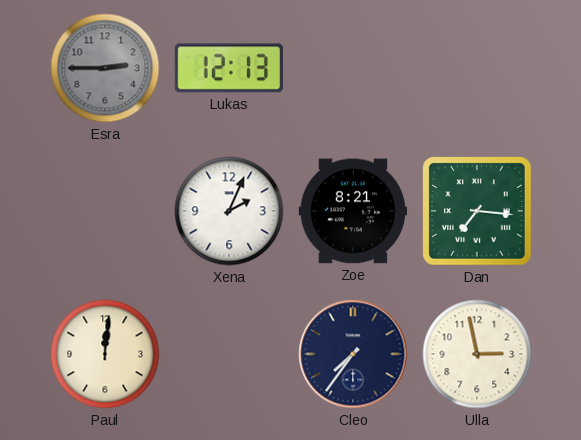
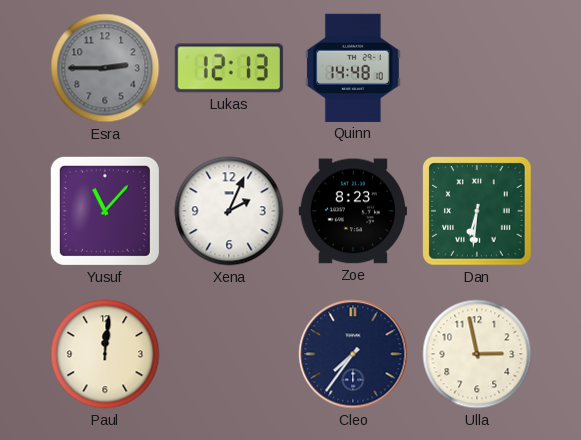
Quinn: none -> 14:48
Yusuf: none -> 11:07
Zoe: 8:21 -> 8:23
Dan: 7:16 -> 6:31
